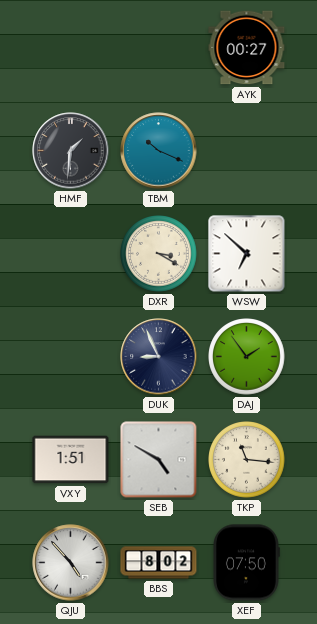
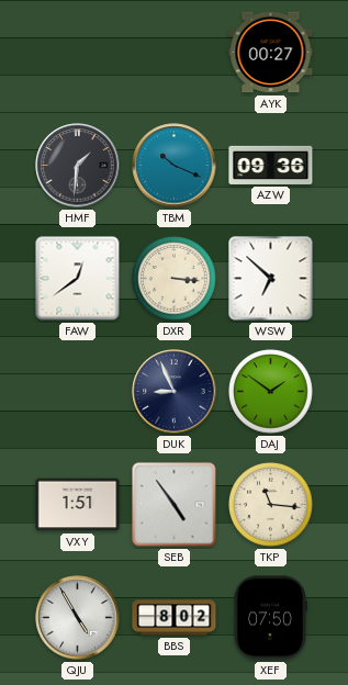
AZW: none -> 09:36
FAW: none -> 12:39
DXR: 3:20 -> 3:16
DAJ: 1:54 -> 1:51
SEB: 4:50 -> 4:54
QJU: 4:53 -> 4:55
